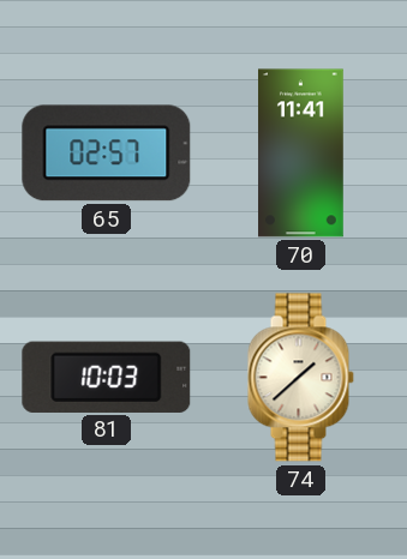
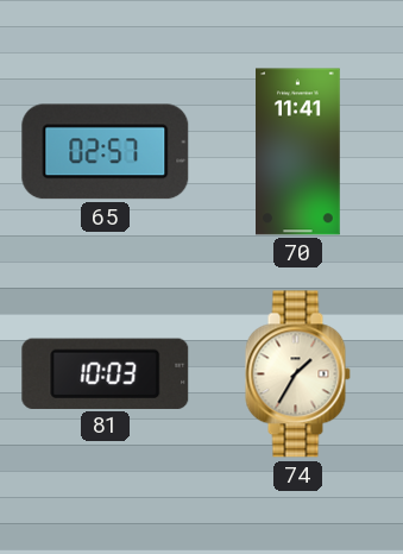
74: 1:38 -> 1:35
